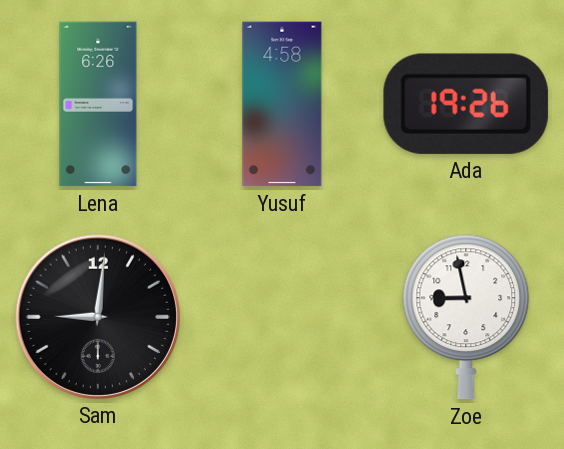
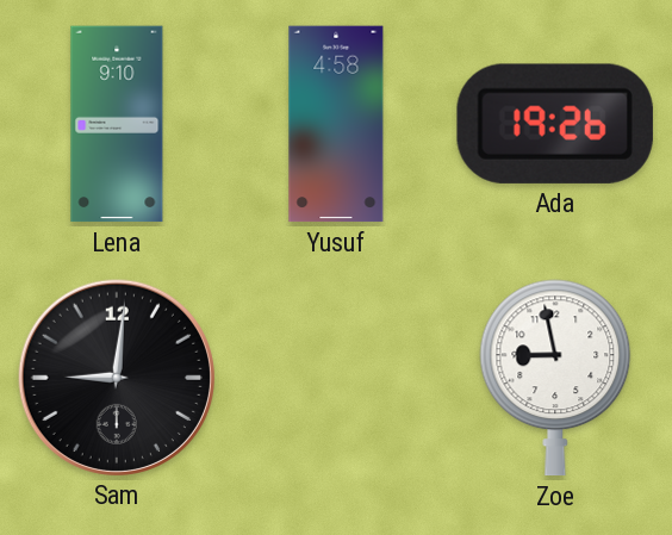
Lena: 6:26 -> 9:10
